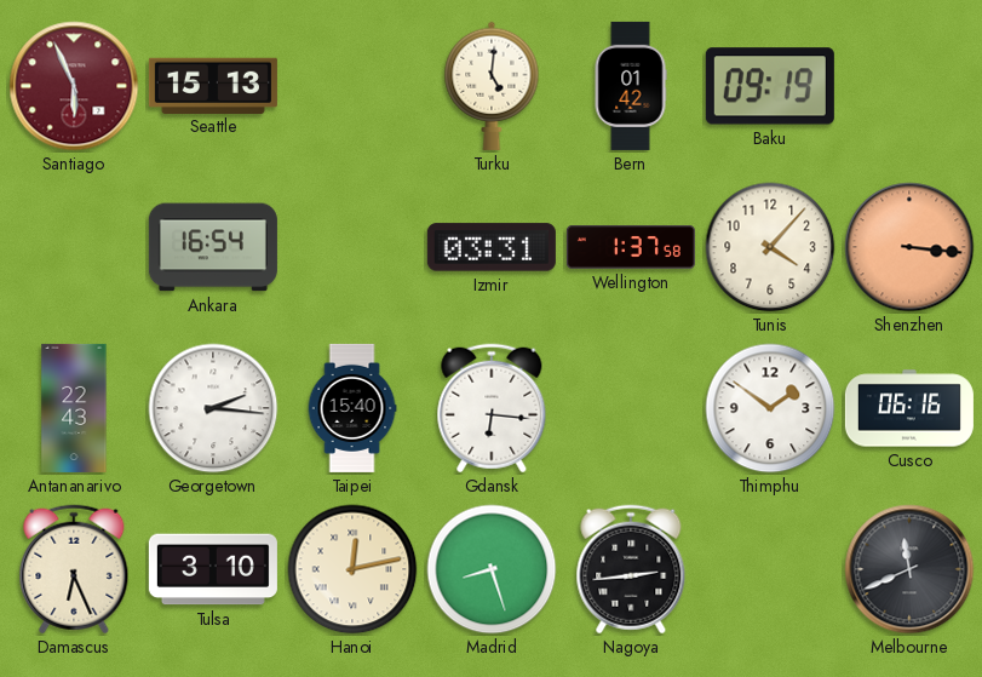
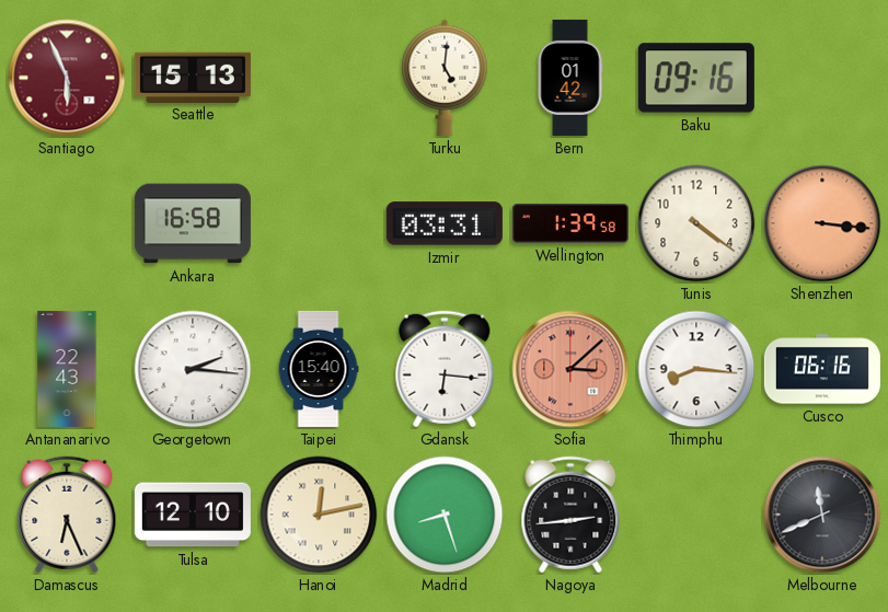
Baku: 09:19 -> 09:16
Ankara: 16:54 -> 16:58
Wellington: 1:37 -> 1:39
Tunis: 4:07 -> 4:21
Sofia: none -> 3:08
Thimphu: 1:51 -> 8:16
Tulsa: 3:10 -> 12:10
